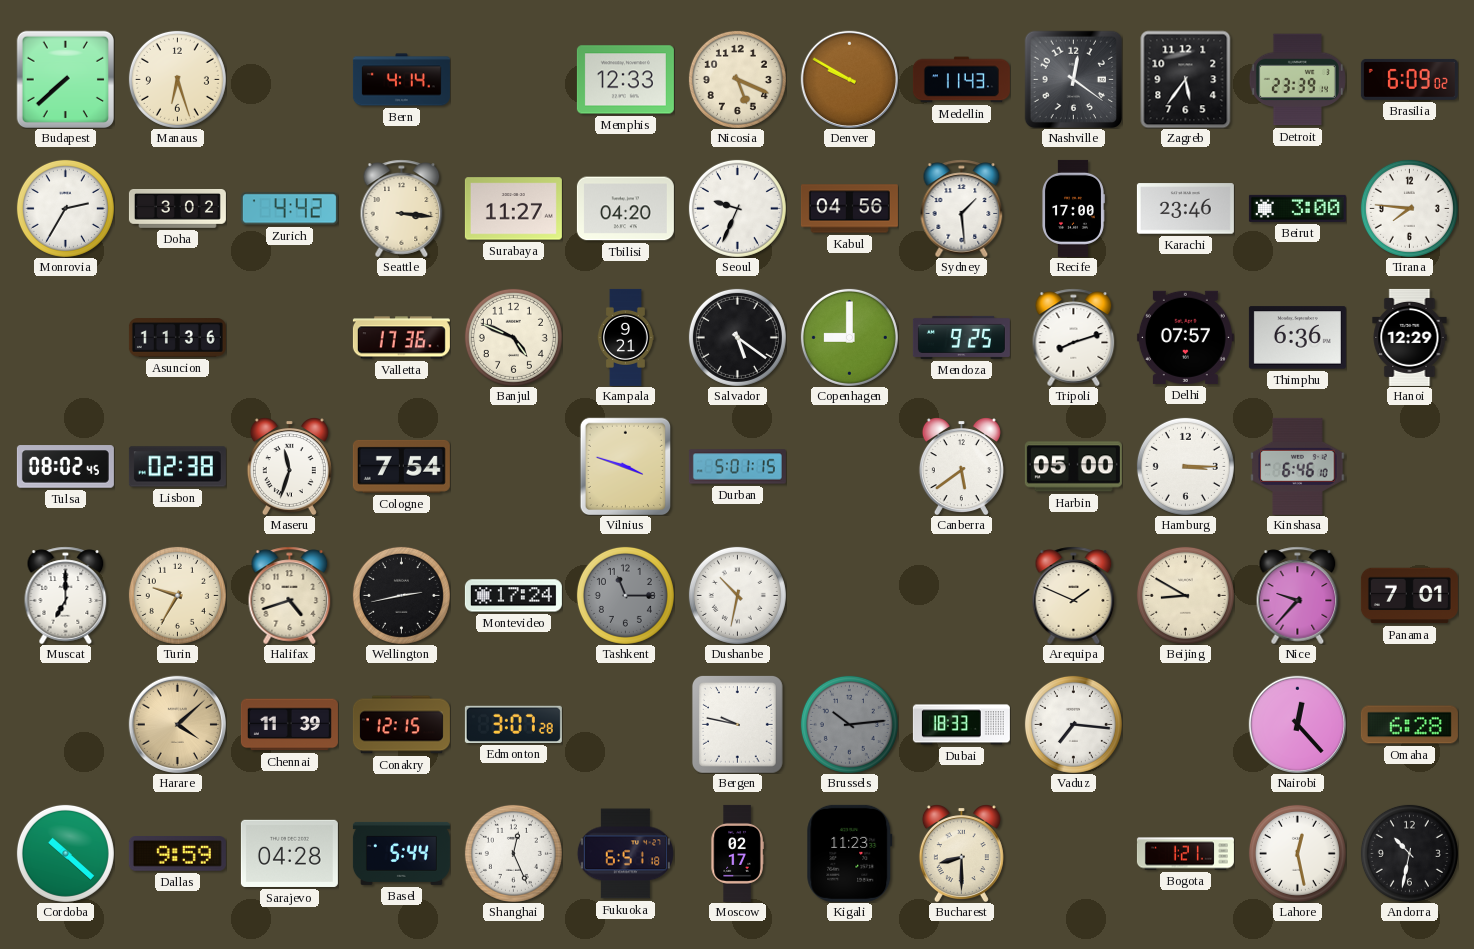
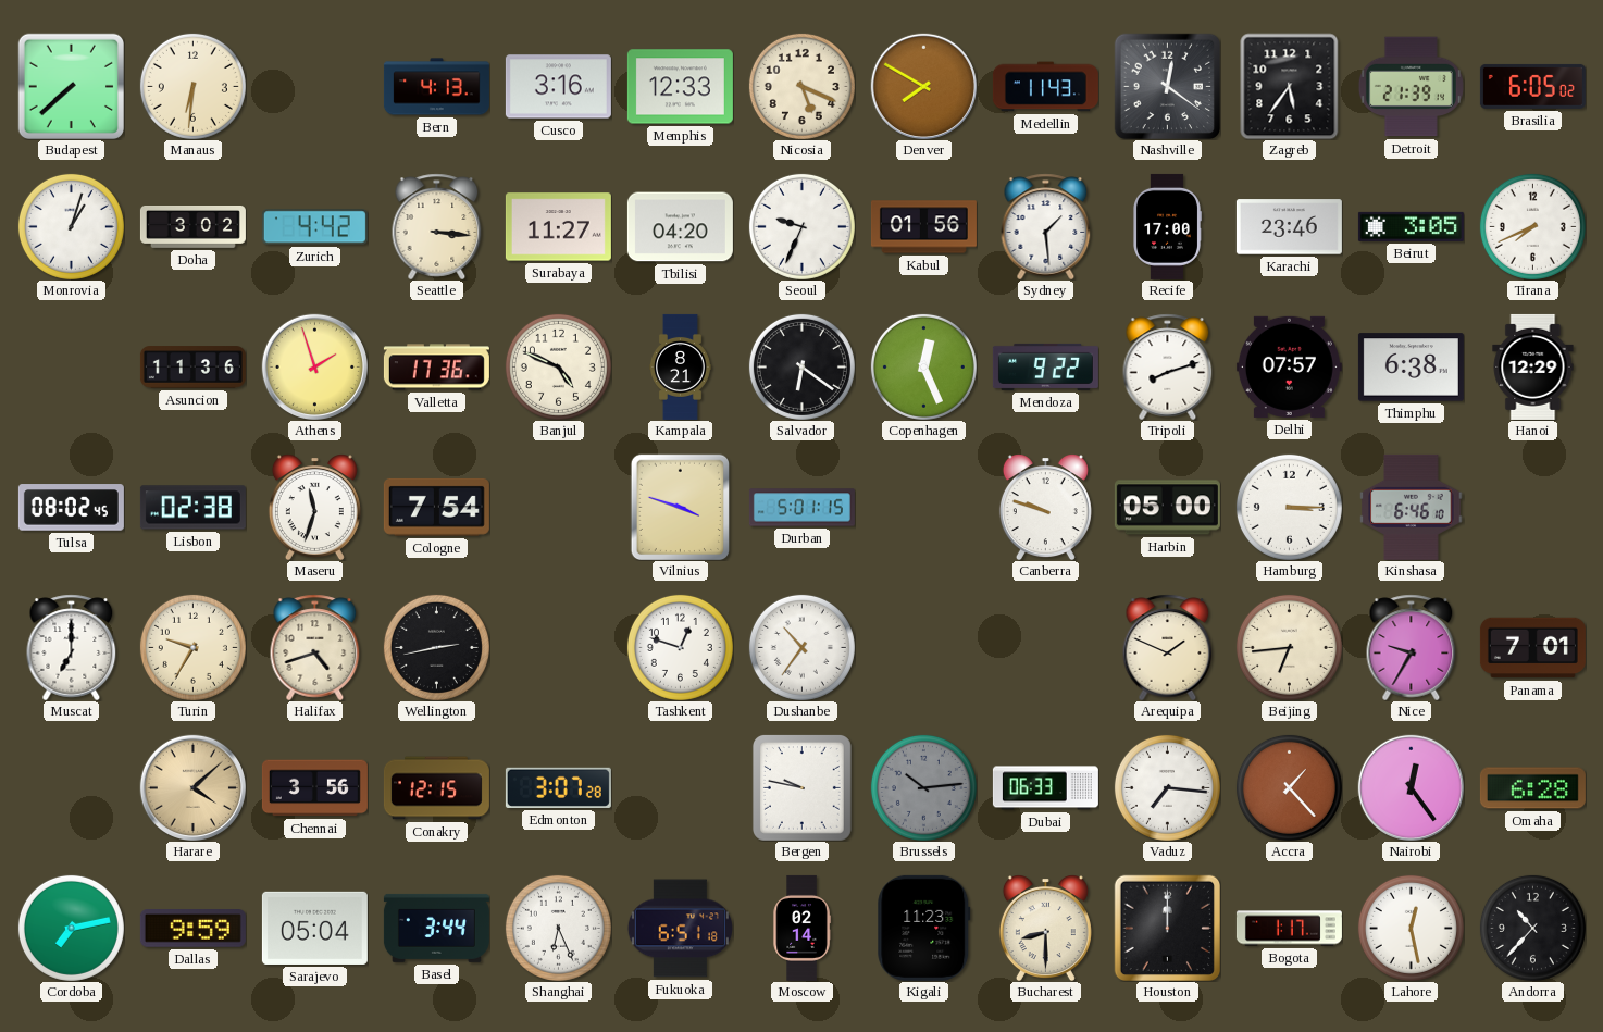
Manaus: 6:27 -> 6:31
Bern: 4:14 -> 4:13
Cusco: none -> 3:16
Denver: 9:50 -> 7:50
Detroit: 23:39 -> 21:39
Brasilia: 6:09 -> 6:05
Monrovia: 2:35 -> 1:03
Kabul: 04:56 -> 01:56
Beirut: 3:00 -> 3:05
Tirana: 7:46 -> 7:41
Athens: none -> 1:57
Kampala: 9:21 -> 8:21
Salvador: 5:21 -> 6:21
Copenhagen: 9:00 -> 12:26
Mendoza: 9:25 -> 9:22
Thimphu: 6:36 -> 6:38
Canberra: 5:39 -> 9:48
Montevideo: 17:24 -> none
Tashkent: 11:15 -> 12:48
Tashkent dial: grey -> white
Dushanbe: 10:32 -> 10:36
Beijing: 8:50 -> 6:44
Nice: 9:37 -> 9:35
Chennai: 11:39 -> 3:56
Dubai: 18:33 -> 06:33
Accra: none -> 1:23
Nairobi: 12:23 -> 12:24
Cordoba: 10:22 -> 7:13
Sarajevo: 04:28 -> 05:04
Basel: 5:44 -> 3:44
Shanghai: 12:26 -> 6:26
Moscow: 02:17 -> 02:14
Houston: none -> 12:00
Bogota: 1:21 -> 1:17
Andorra: 10:32 -> 10:37
